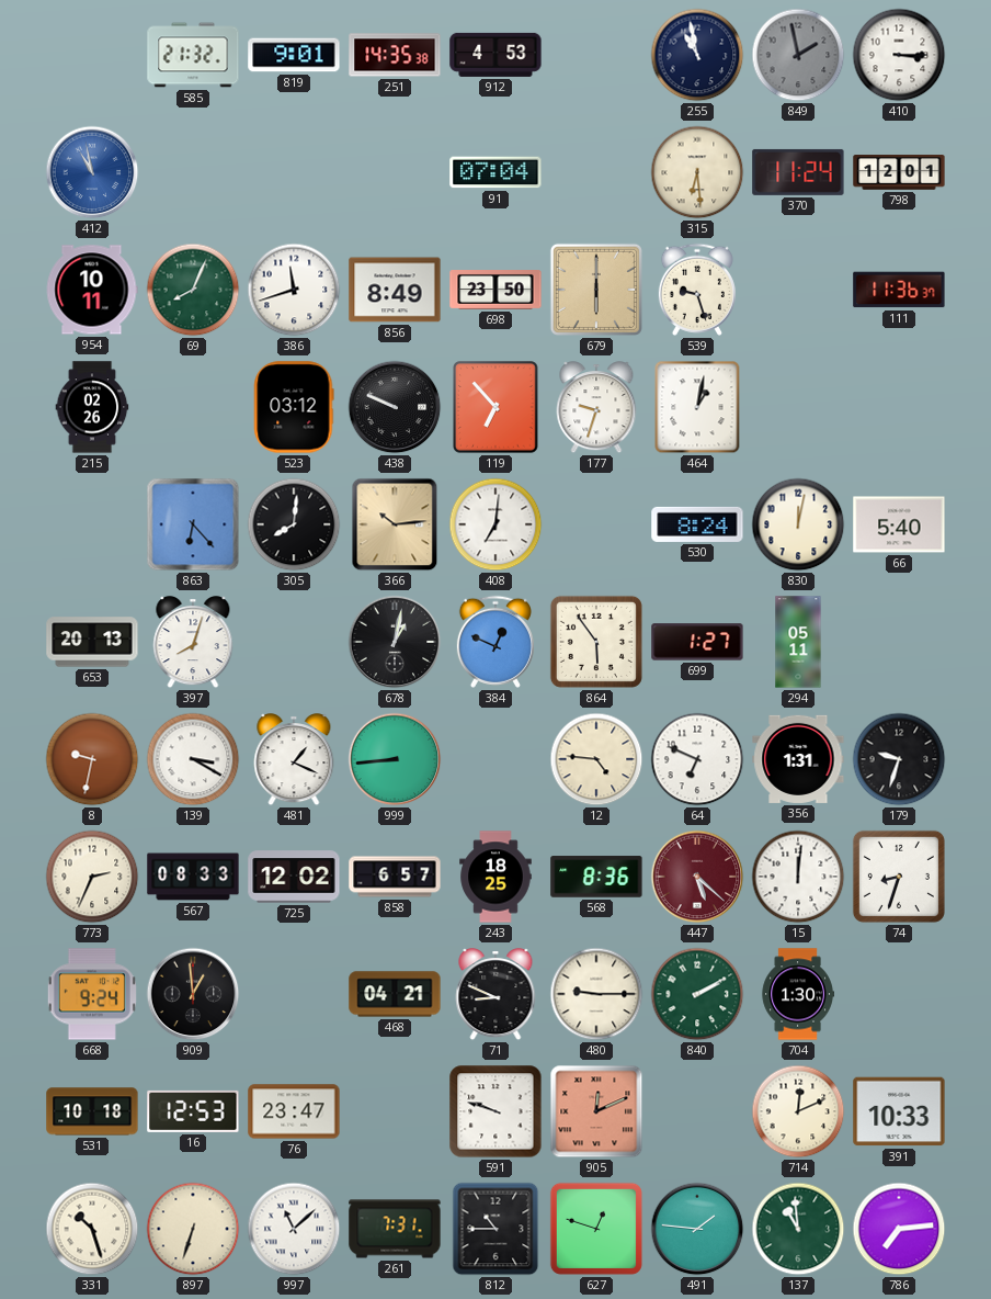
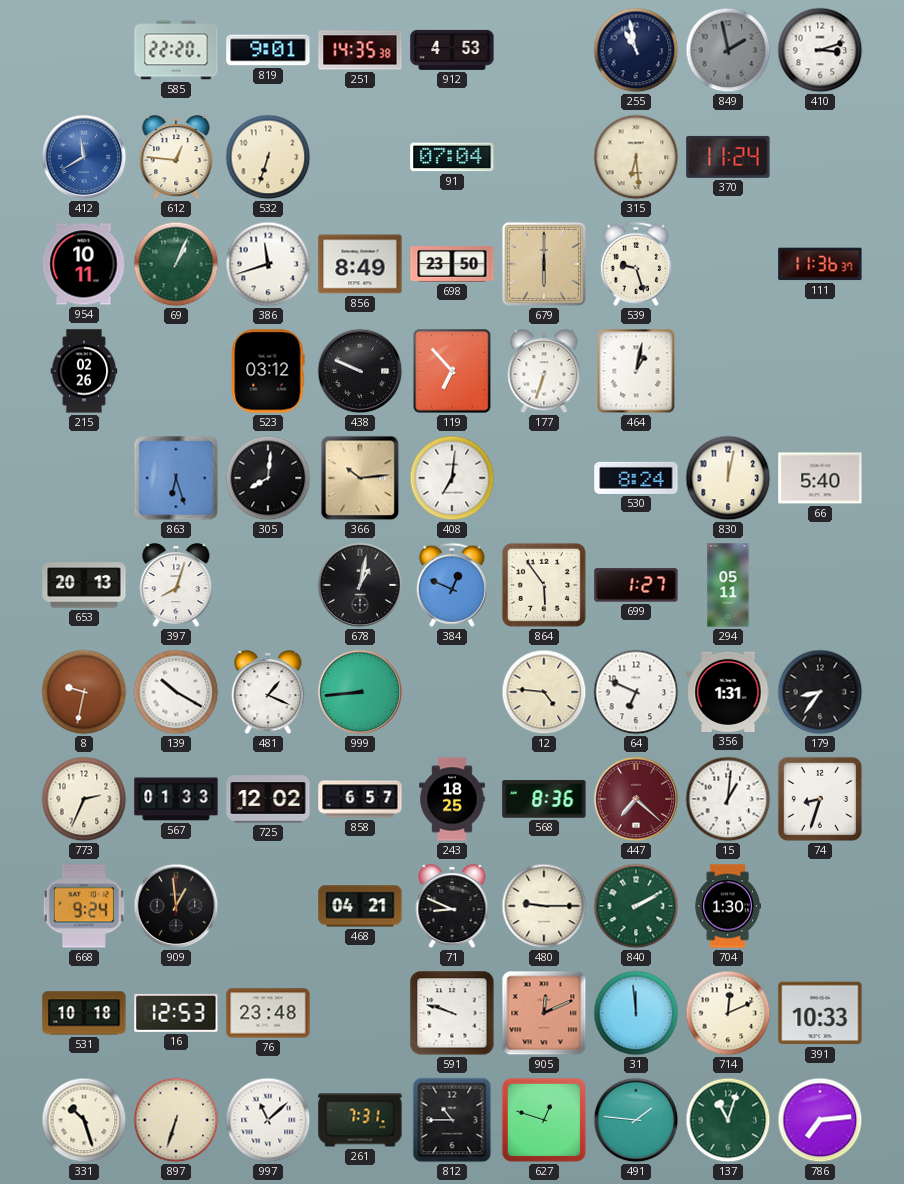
585: 21:32 -> 22:20
410: 3:15 -> 3:12
412: 10:58 -> 11:40
612: none -> 12:46
532: none -> 6:33
798: 12:01 -> none
69: 8:04 -> 1:04
177: 9:33 -> 6:33
863: 6:23 -> 6:27
139: 3:20 -> 10:20
179: 9:33 -> 8:36
567: 08:33 -> 01:33
447: 5:22 -> 7:22
15: 12:01 -> 1:01
76: 23:47 -> 23:48
31: none -> 11:59
137: 10:59 -> 11:03
